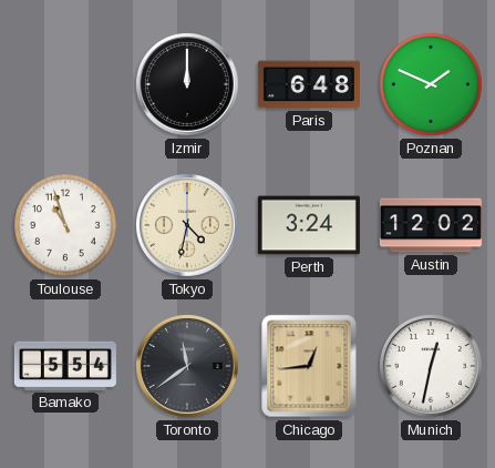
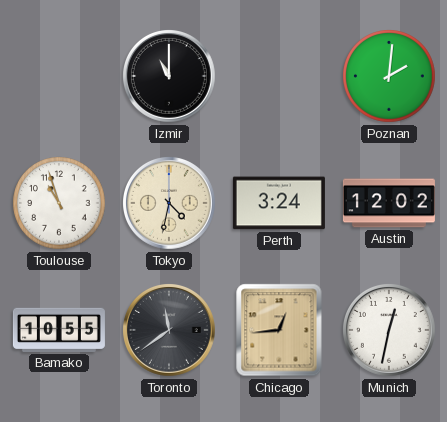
Izmir: 12:00 -> 11:00
Paris: 6:48 -> none
Poznan: 1:49 -> 2:01
Bamako: 5:54 -> 10:55
